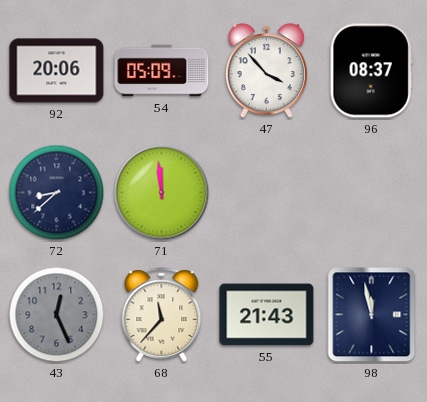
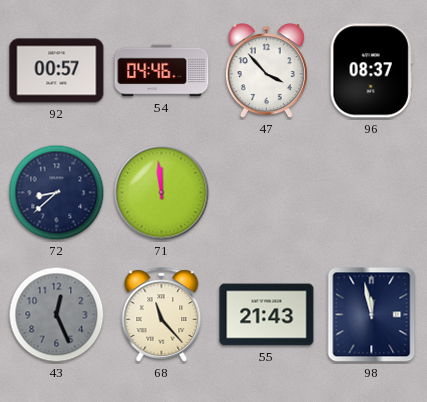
92: 20:06 -> 00:57
54: 05:09 -> 04:46
68: 11:37 -> 11:23
